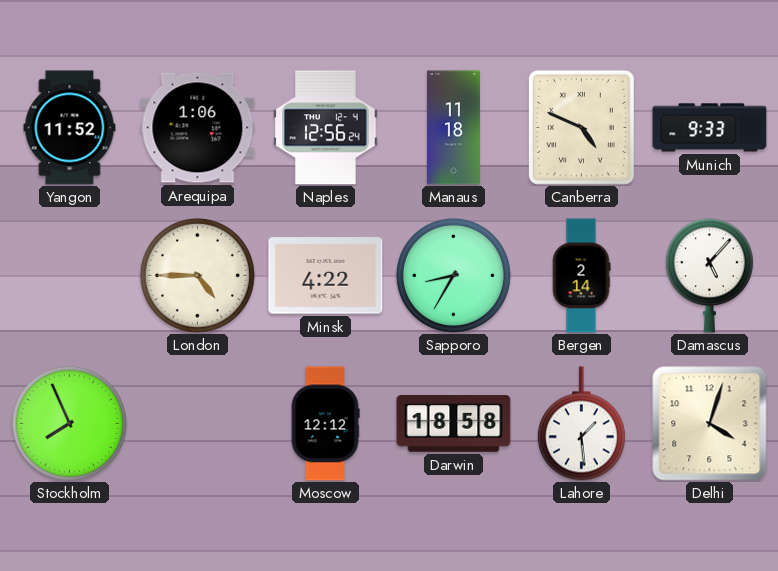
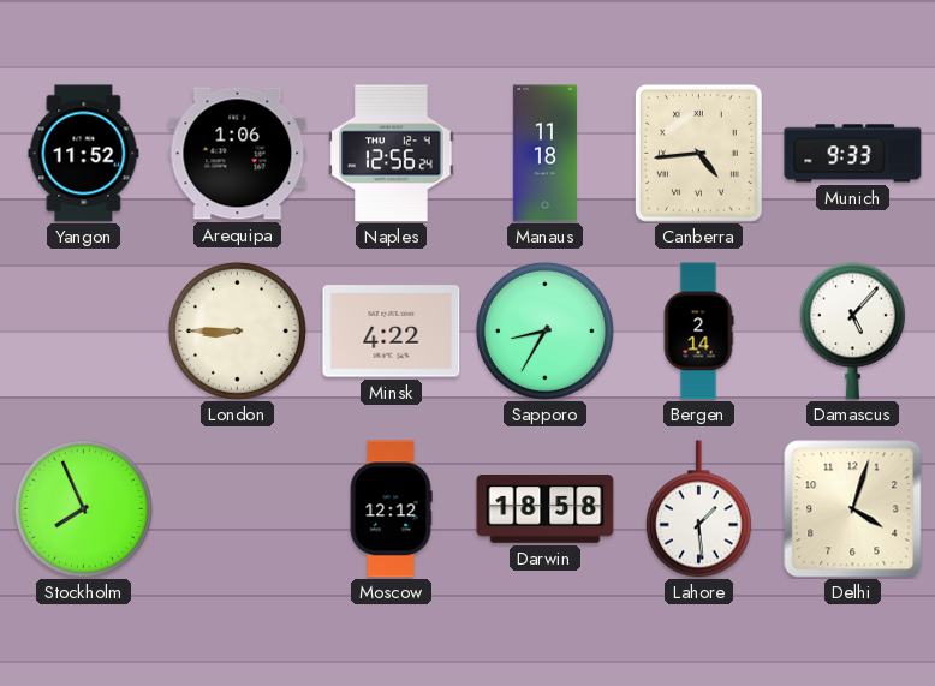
Canberra: 4:49 -> 4:44
London: 4:45 -> 8:45
